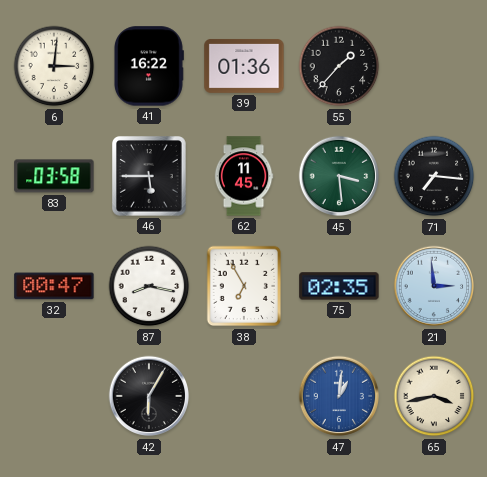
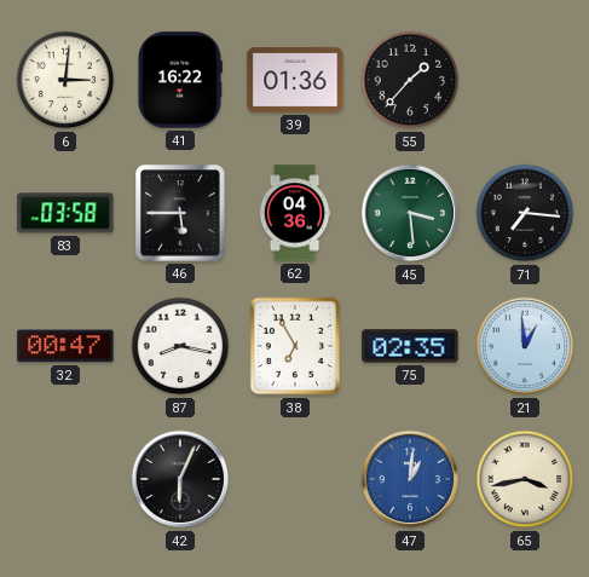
62: 11:45 -> 04:36
21: 2:59 -> 12:59
42: 6:05 -> 6:04
